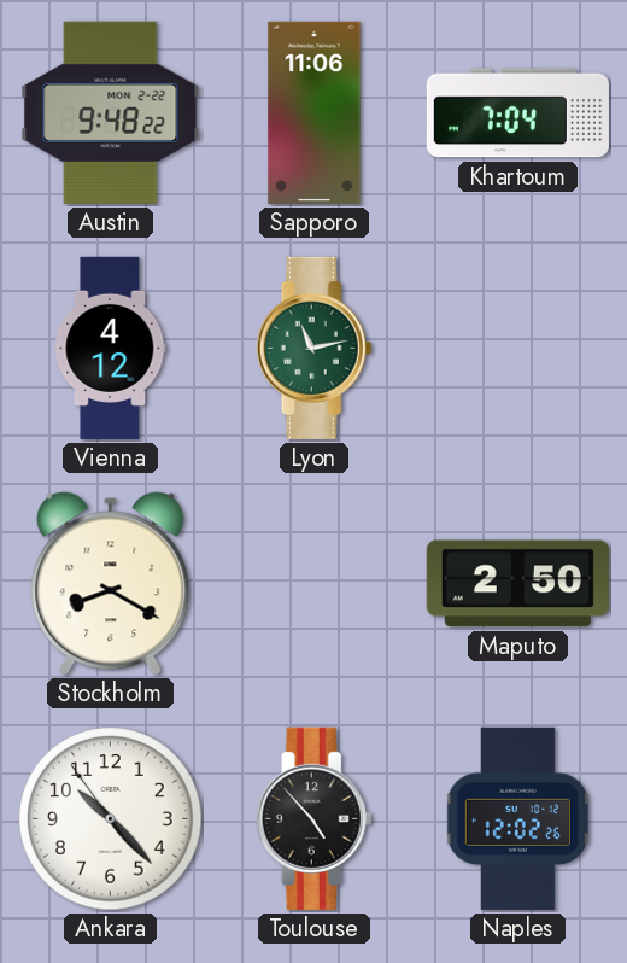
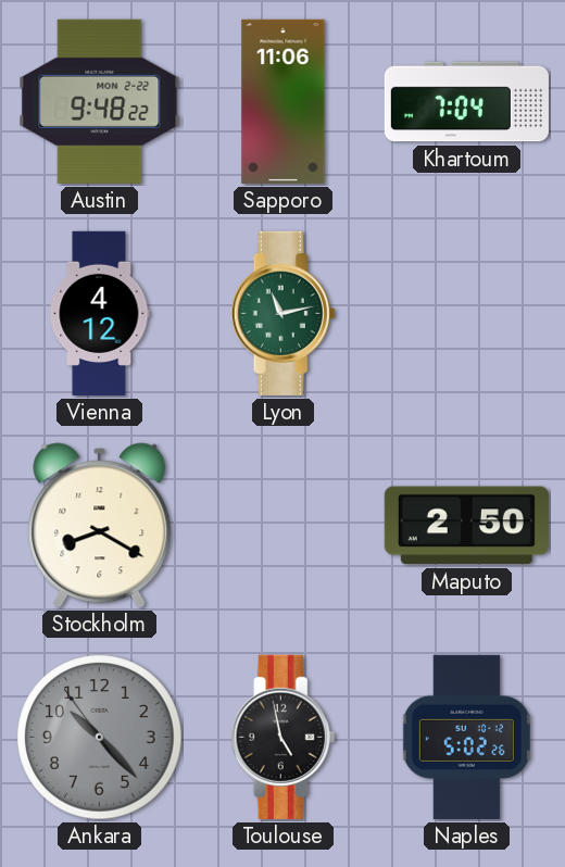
Ankara dial: white -> grey
Toulouse: 4:53 -> 4:58
Naples: 12:02 -> 5:02
